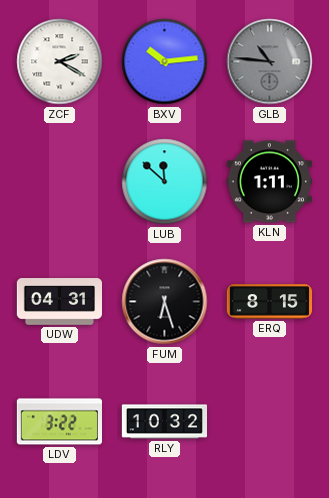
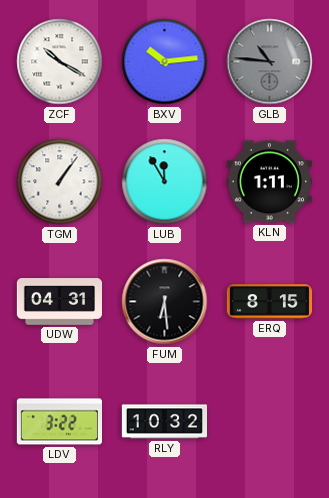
ZCF: 2:20 -> 10:20
TGM: none -> 1:06
LUB: 11:52 -> 11:55
FUM: 6:27 -> 6:29
